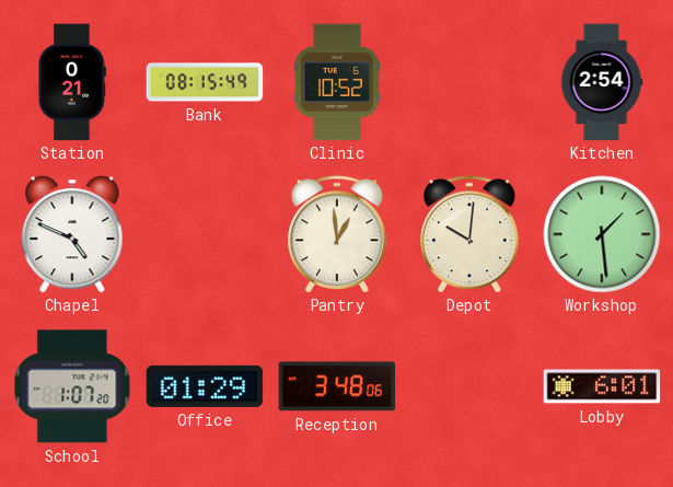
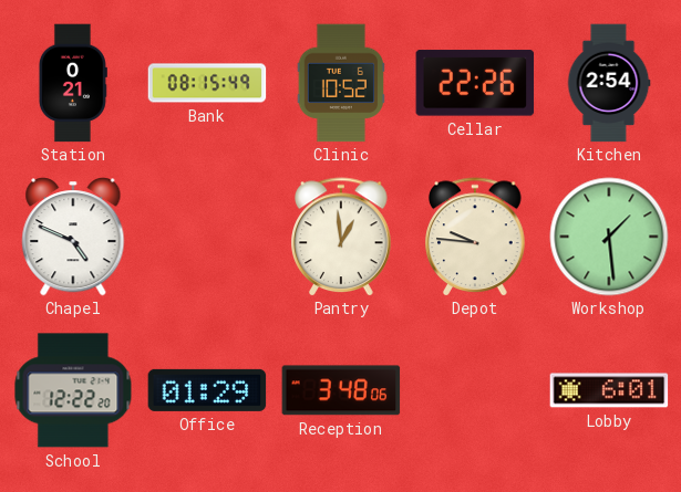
Cellar: none -> 22:26
Depot: 10:01 -> 9:46
School: 1:07 -> 12:22
